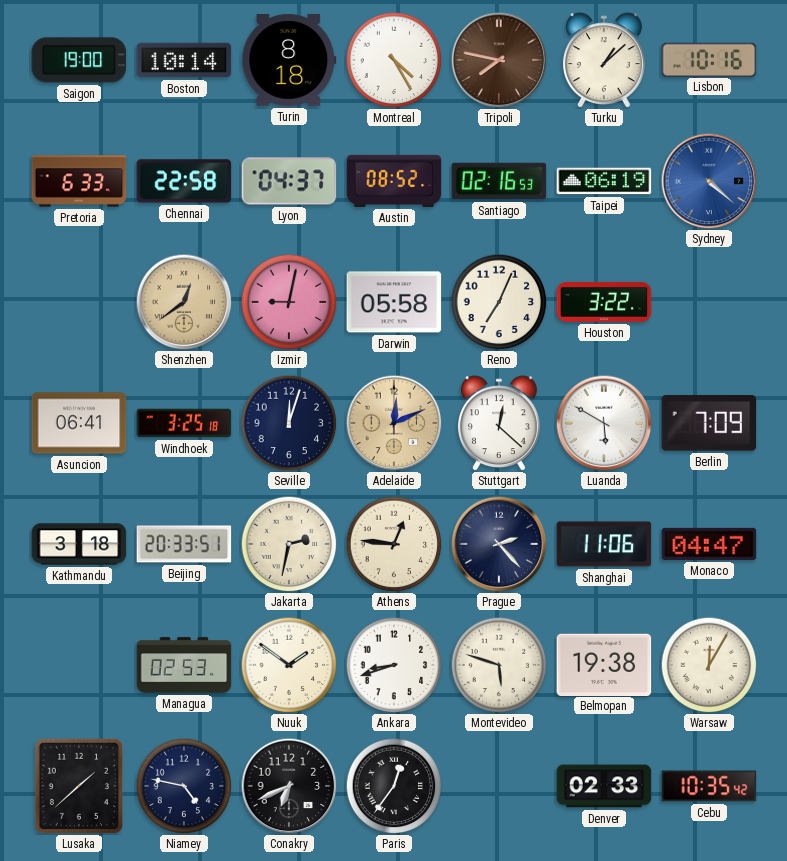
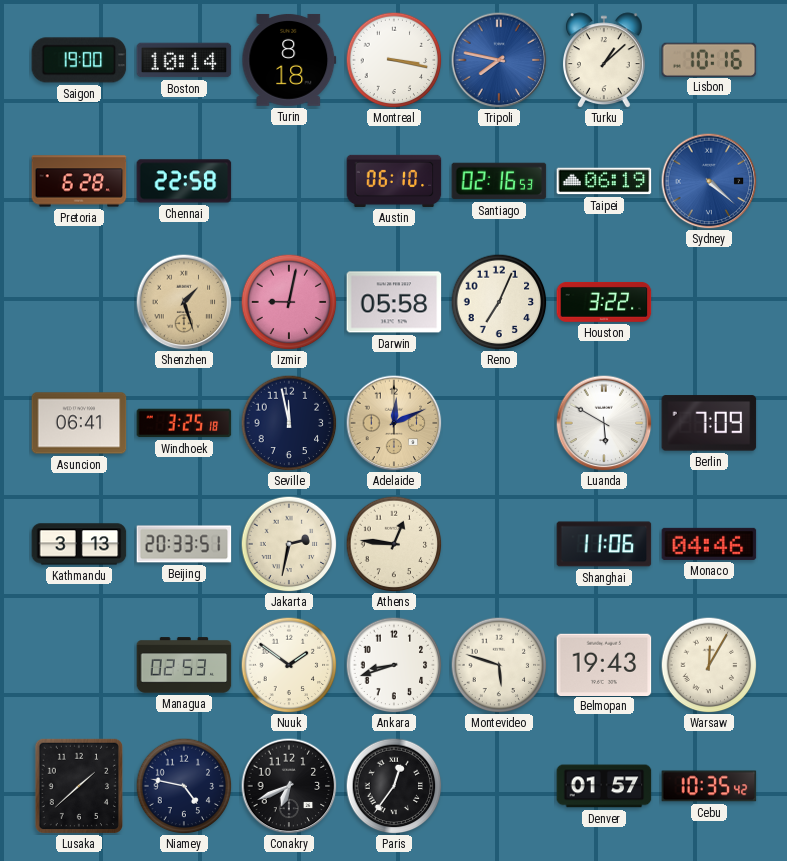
Montreal: 4:25 -> 3:17
Tripoli dial: brown -> blue
Pretoria: 6:33 -> 6:28
Lyon: 04:37 -> none
Austin: 08:52 -> 06:10
Shenzhen: 12:39 -> 1:27
Seville: 12:03 -> 11:58
Stuttgart: 12:22 -> none
Kathmandu: 3:18 -> 3:13
Prague: 2:23 -> none
Monaco: 04:47 -> 04:46
Belmopan: 19:38 -> 19:43
Denver: 02:33 -> 01:57
